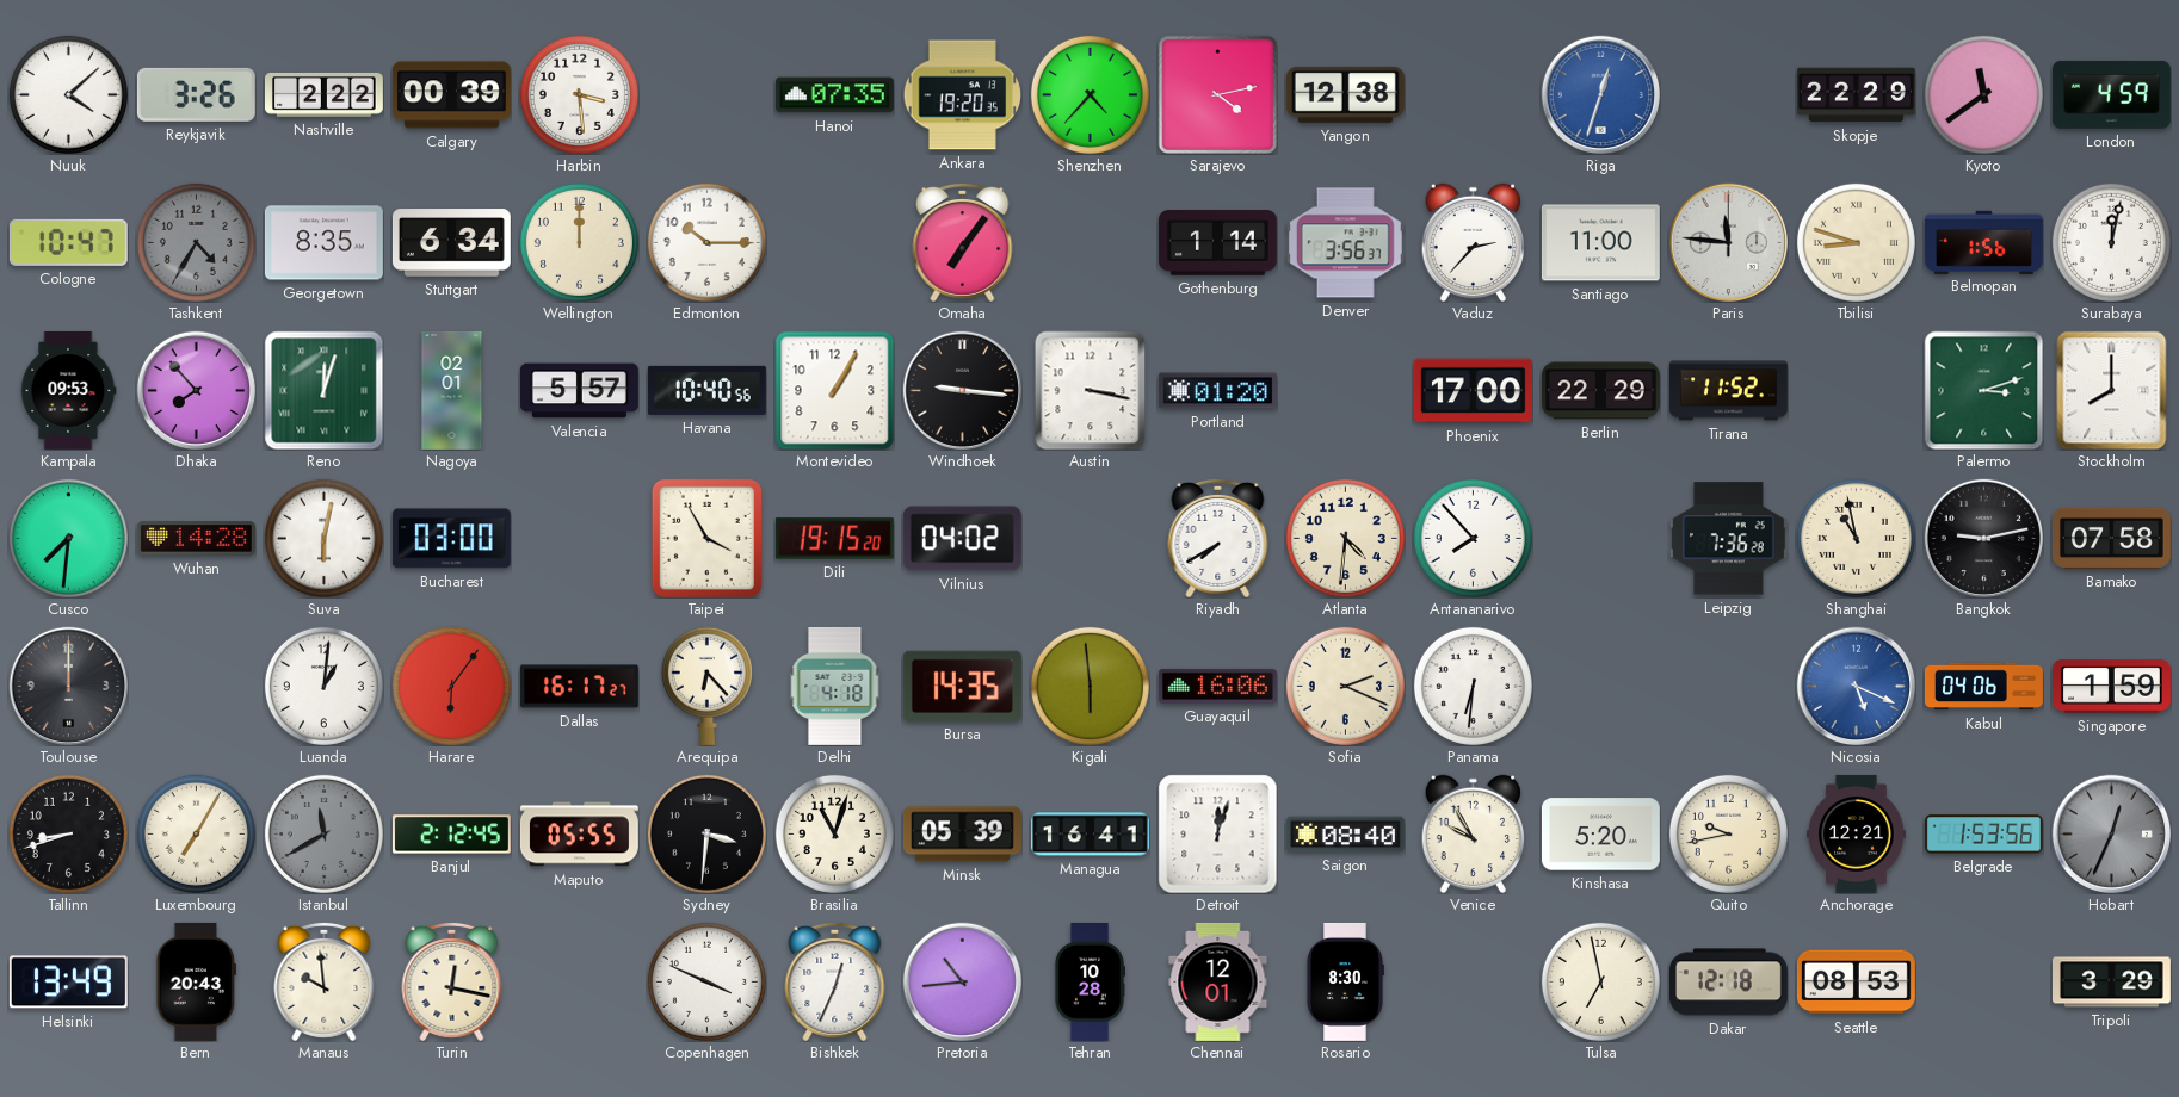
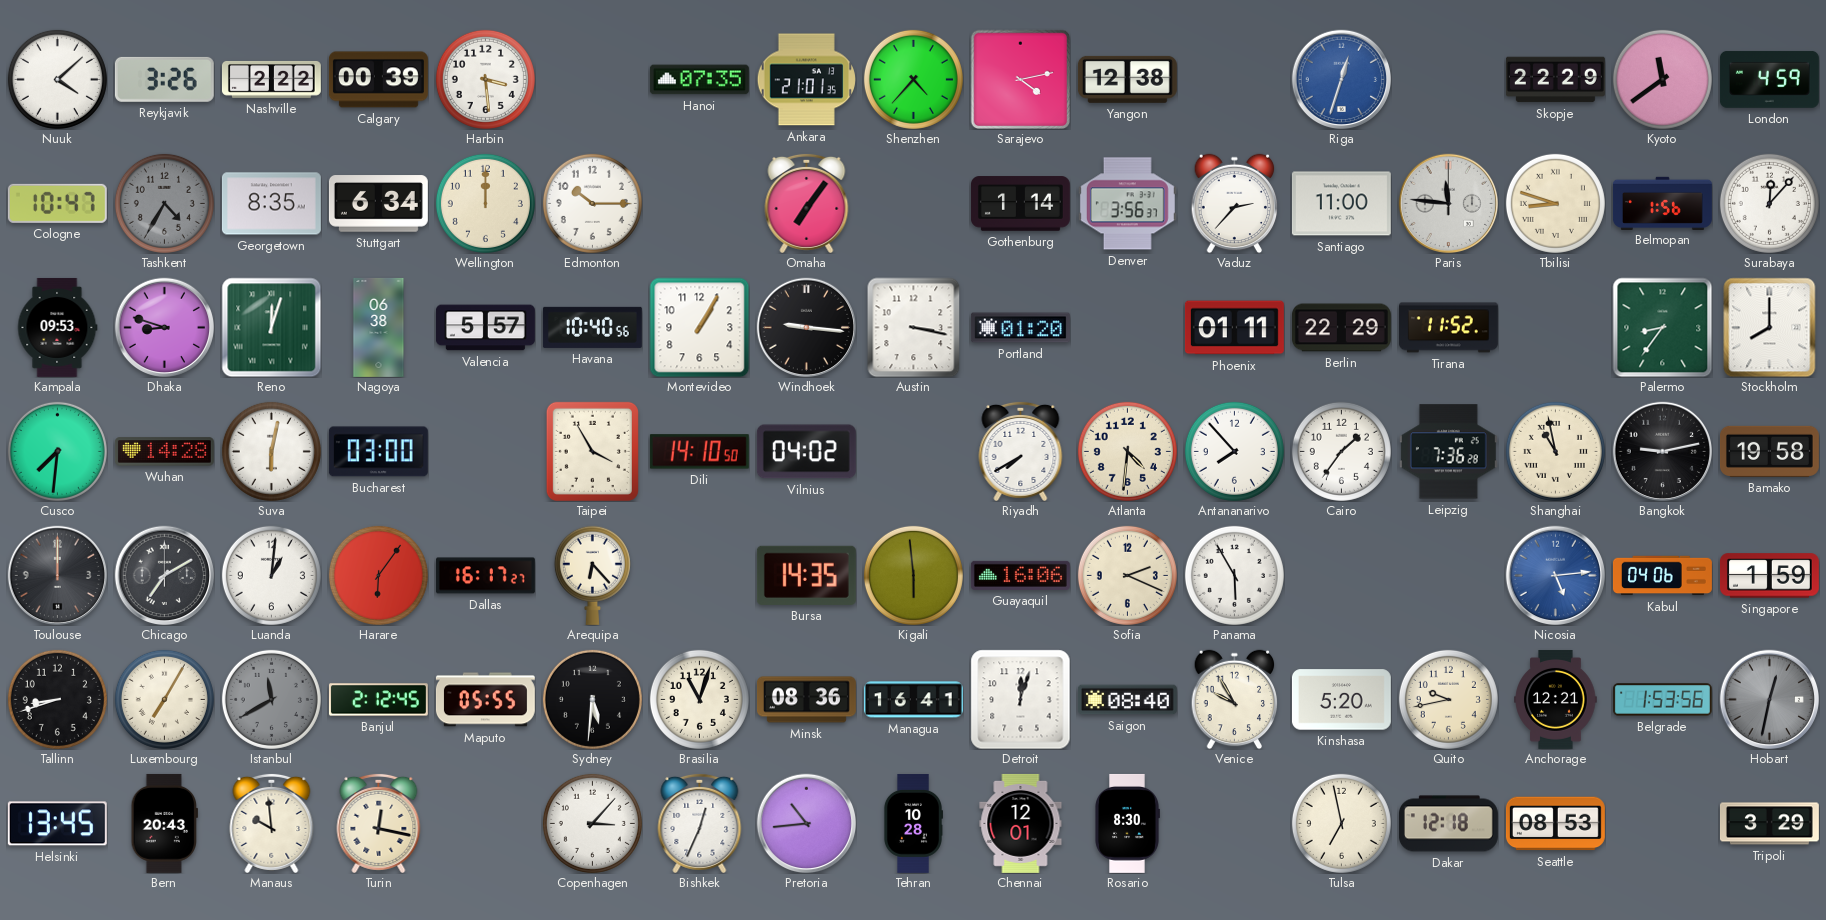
Ankara: 19:20 -> 21:01
Surabaya: 12:02 -> 12:07
Dhaka: 7:53 -> 8:48
Nagoya: 02:01 -> 06:38
Phoenix: 17:00 -> 01:11
Palermo: 3:12 -> 8:36
Dili: 19:15 -> 14:10
Cairo: none -> 1:36
Bamako: 07:58 -> 19:58
Chicago: none -> 7:10
Delhi: 4:18 -> none
Panama: 6:31 -> 5:55
Nicosia: 5:19 -> 5:14
Sydney: 3:31 -> 5:31
Minsk: 05:39 -> 08:36
Hobart: 12:34 -> 12:32
Helsinki: 13:49 -> 13:45
Copenhagen: 3:49 -> 3:07
